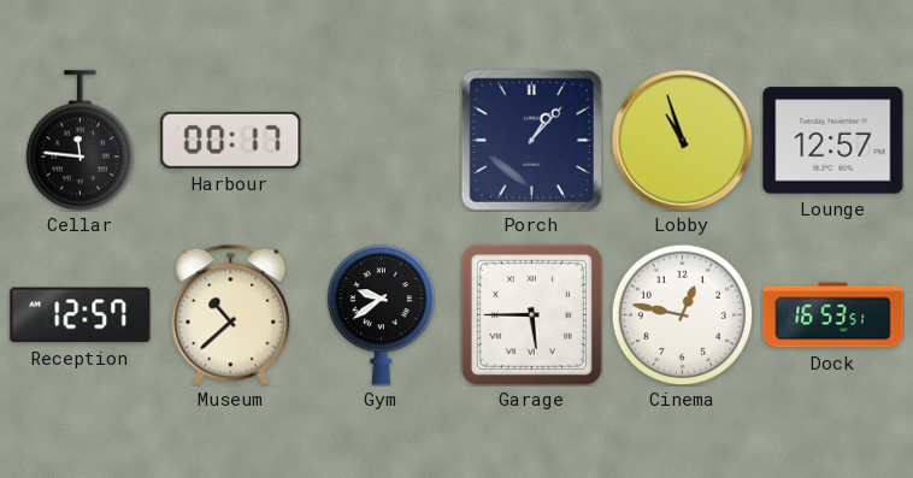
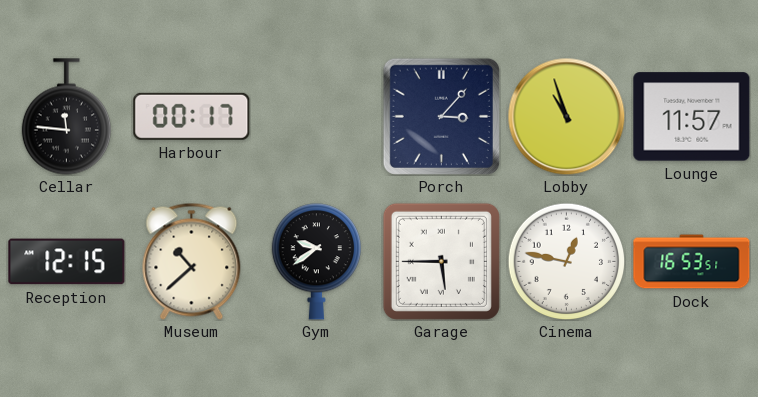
Porch: 1:07 -> 3:07
Lounge: 12:57 -> 11:57
Reception: 12:57 -> 12:15
